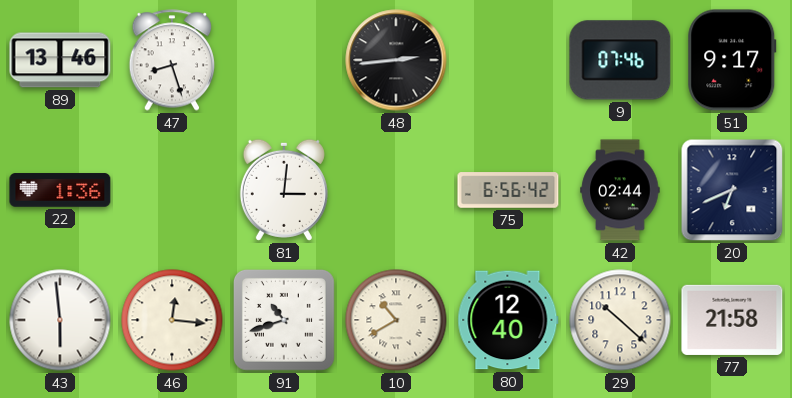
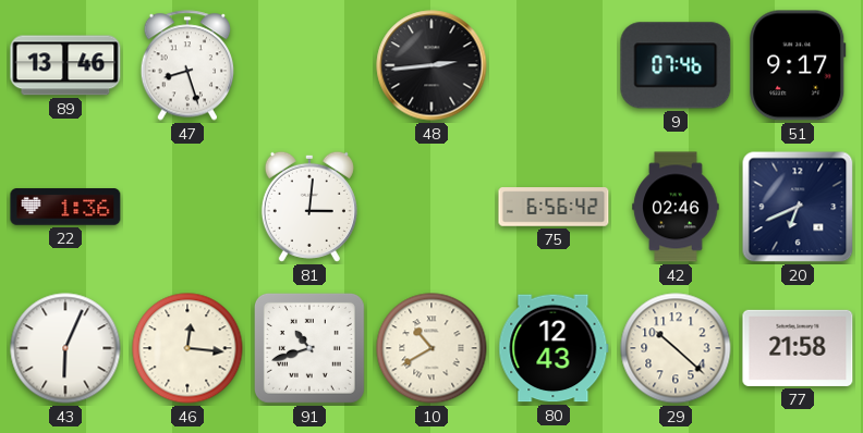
42: 02:44 -> 02:46
43: 5:59 -> 6:04
80: 12:40 -> 12:43
